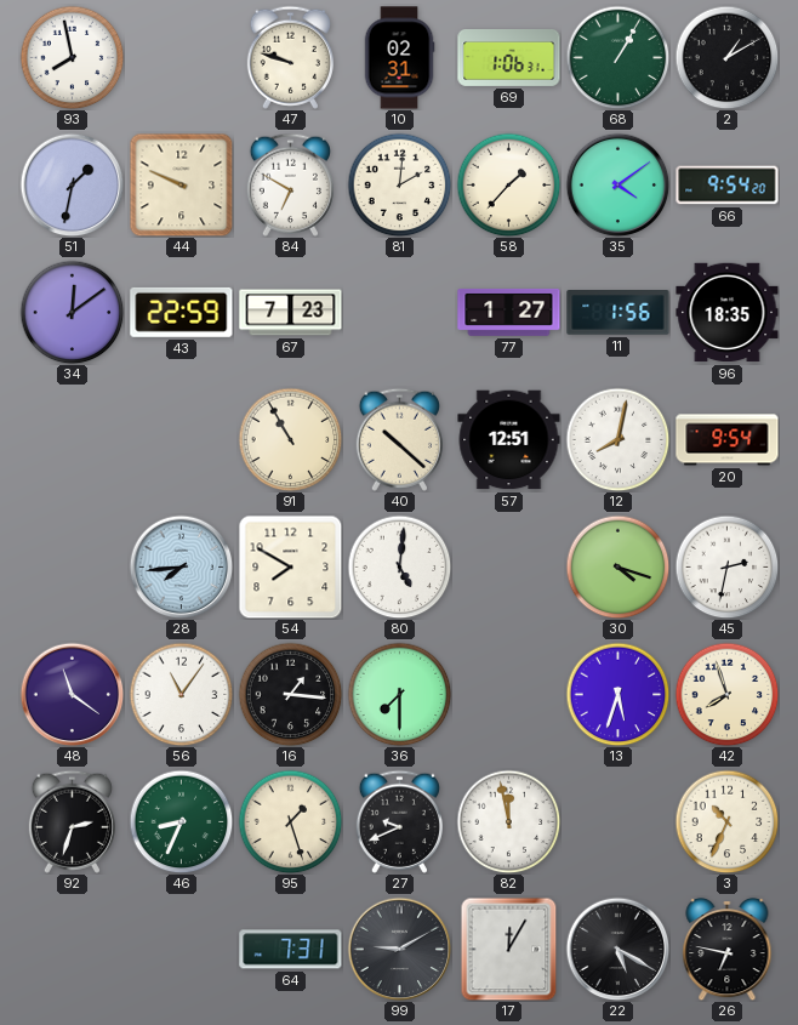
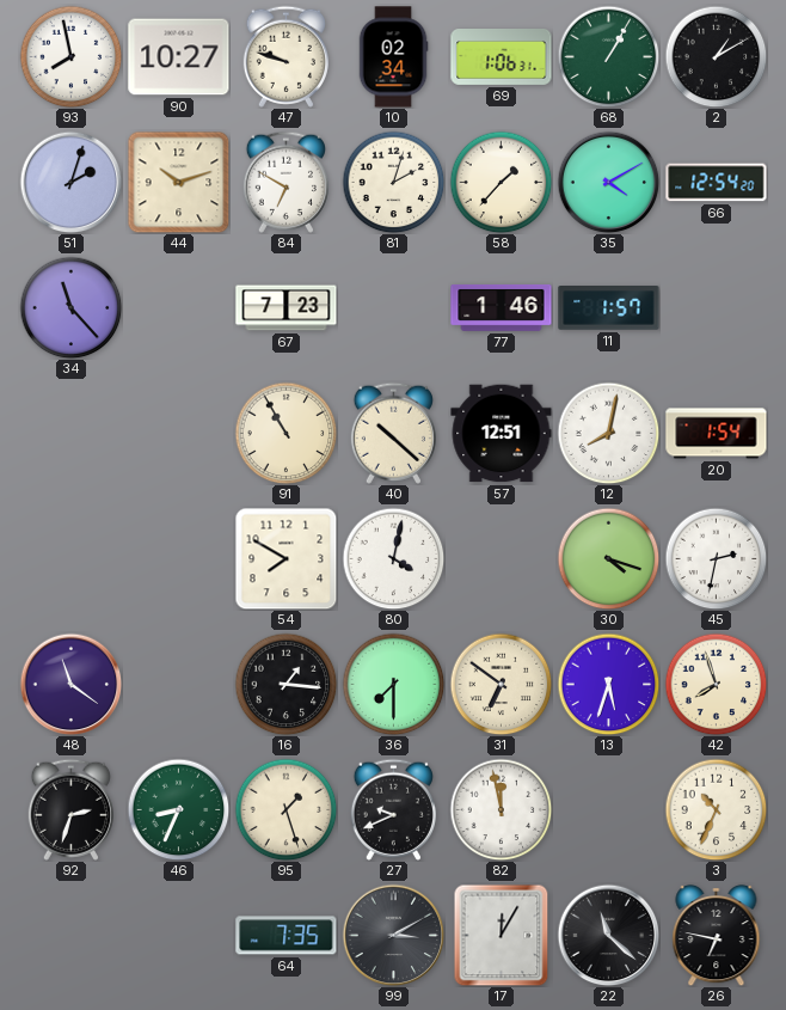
90: none -> 10:27
10: 02:31 -> 02:34
51: 1:32 -> 2:03
44: 9:49 -> 10:12
81: 2:01 -> 2:03
35: 4:09 -> 4:10
66: 9:54 -> 12:54
34: 12:09 -> 11:23
43: 22:59 -> none
77: 1:27 -> 1:46
11: 1:56 -> 1:57
96: 18:35 -> none
20: 9:54 -> 1:54
28: 7:44 -> none
80: 5:01 -> 4:02
56: 11:06 -> none
31: none -> 6:51
64: 7:31 -> 7:35
99: 9:10 -> 3:10
22: 5:20 -> 11:22
